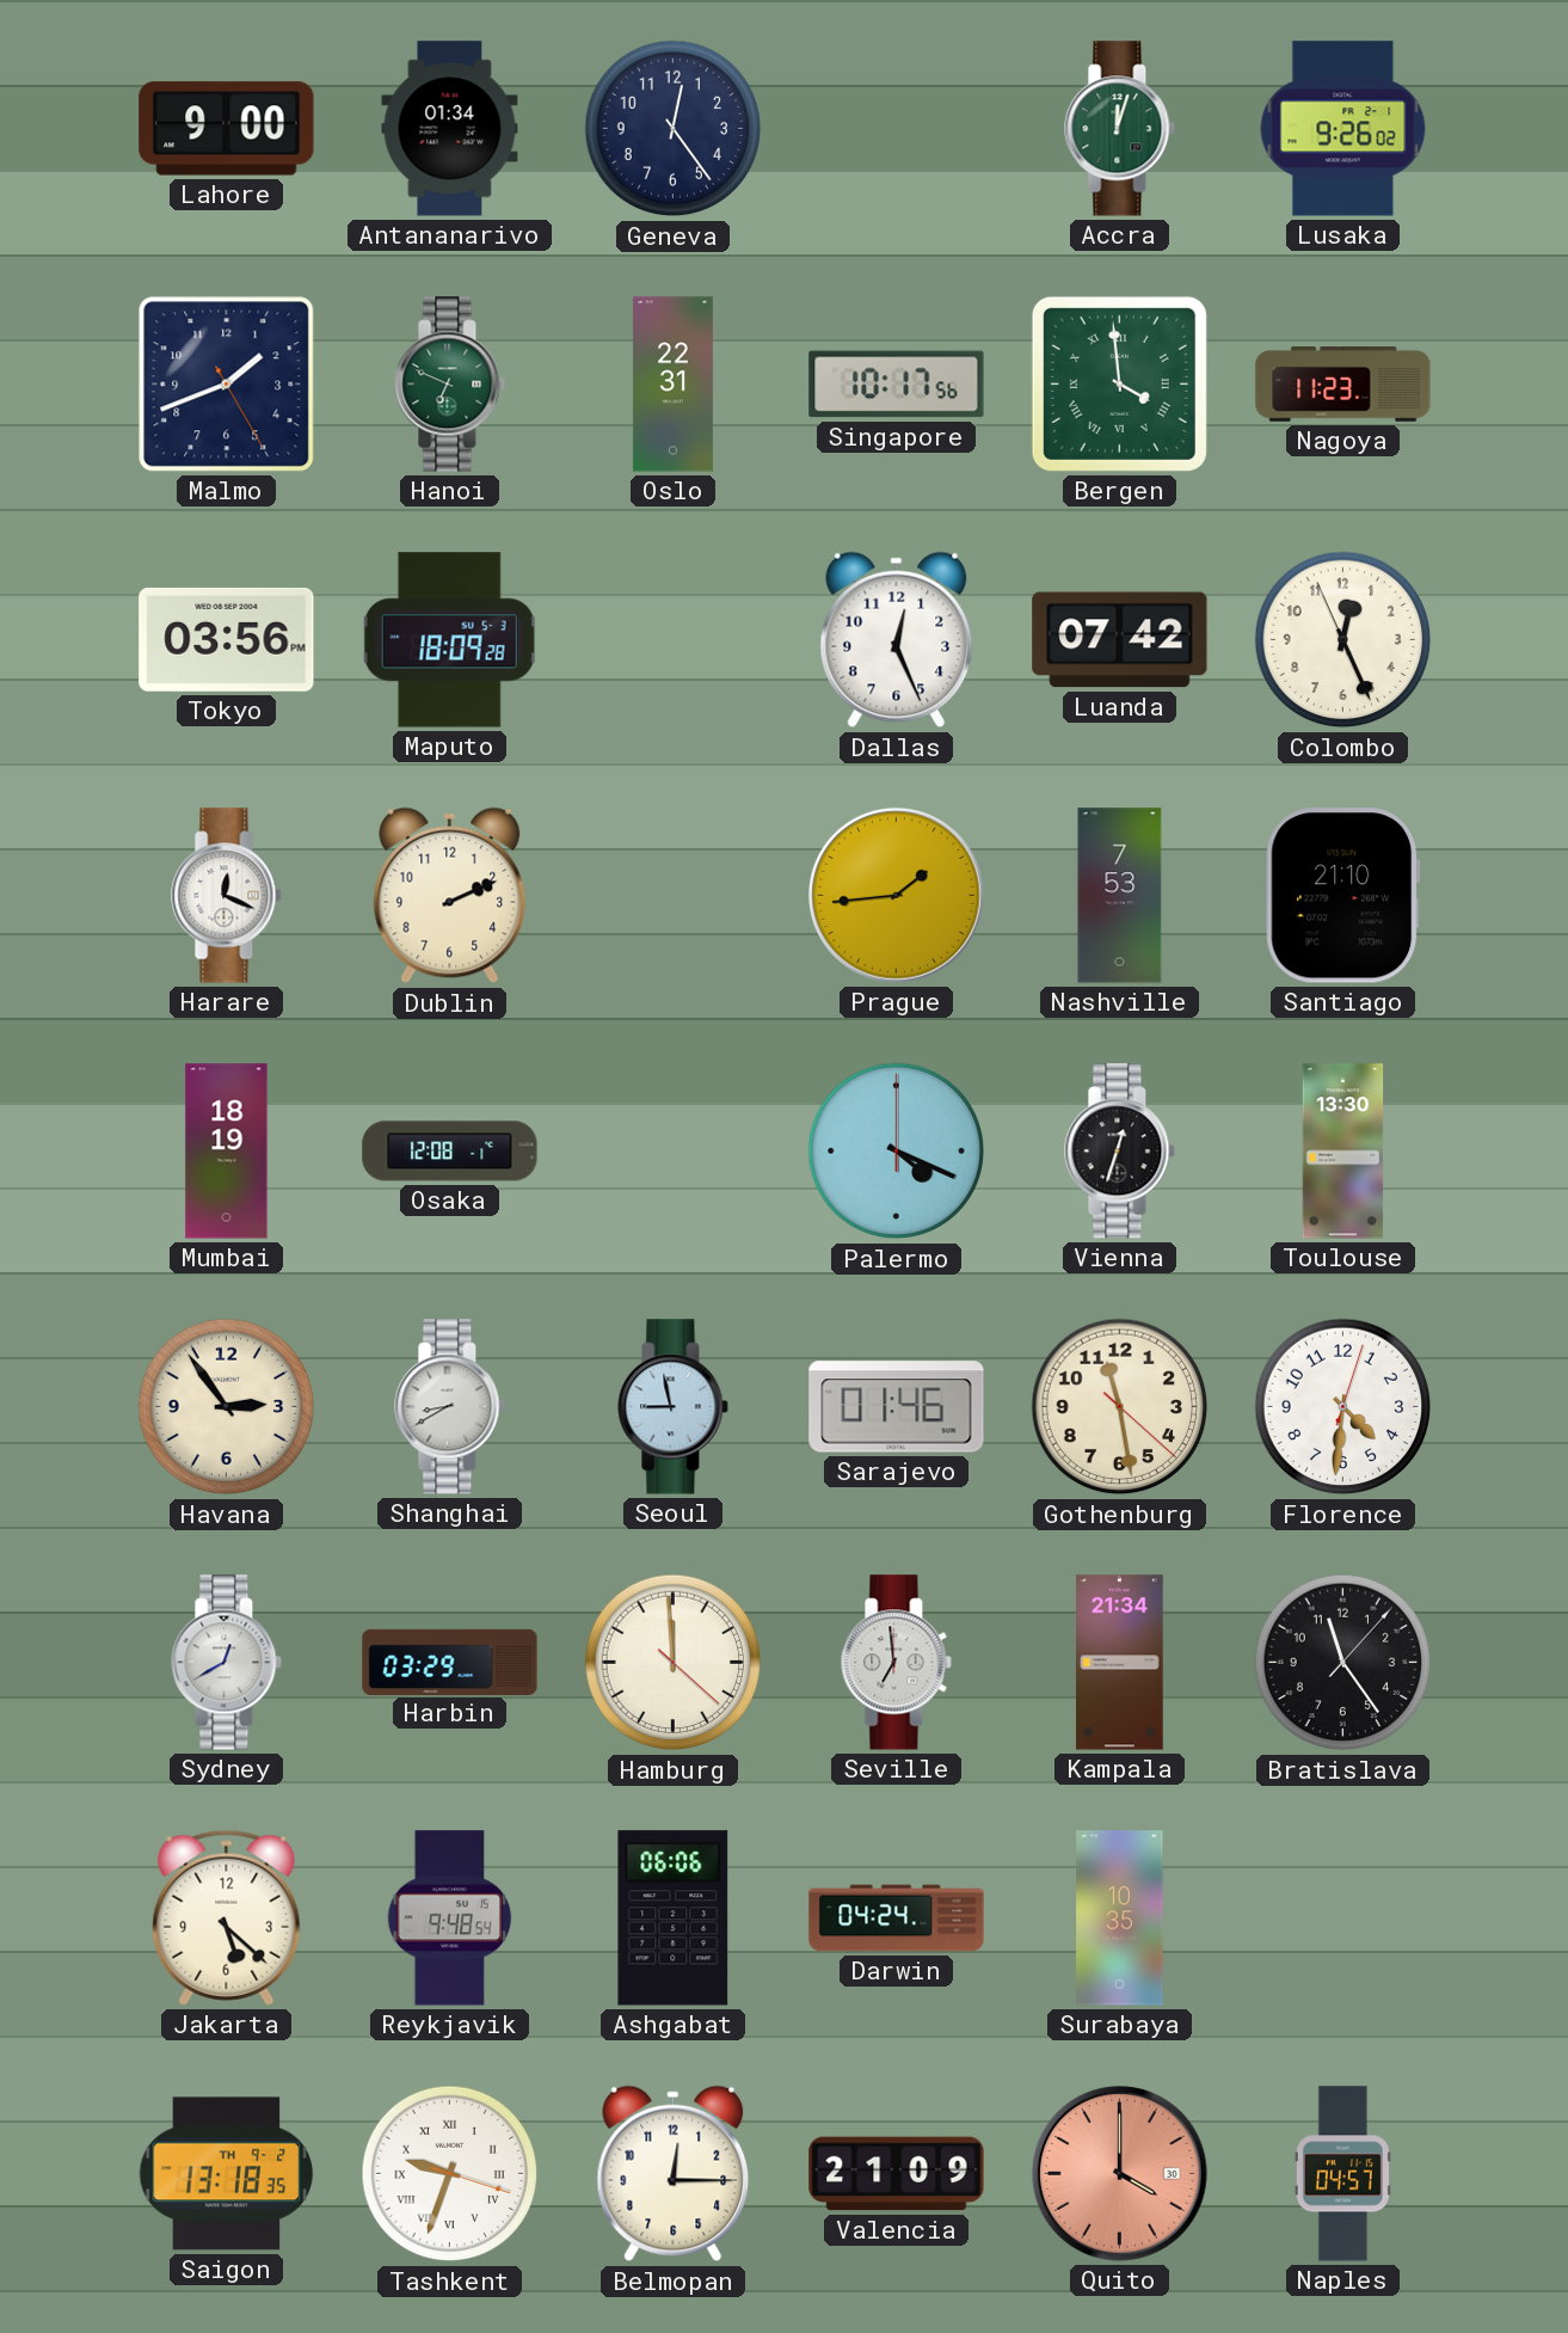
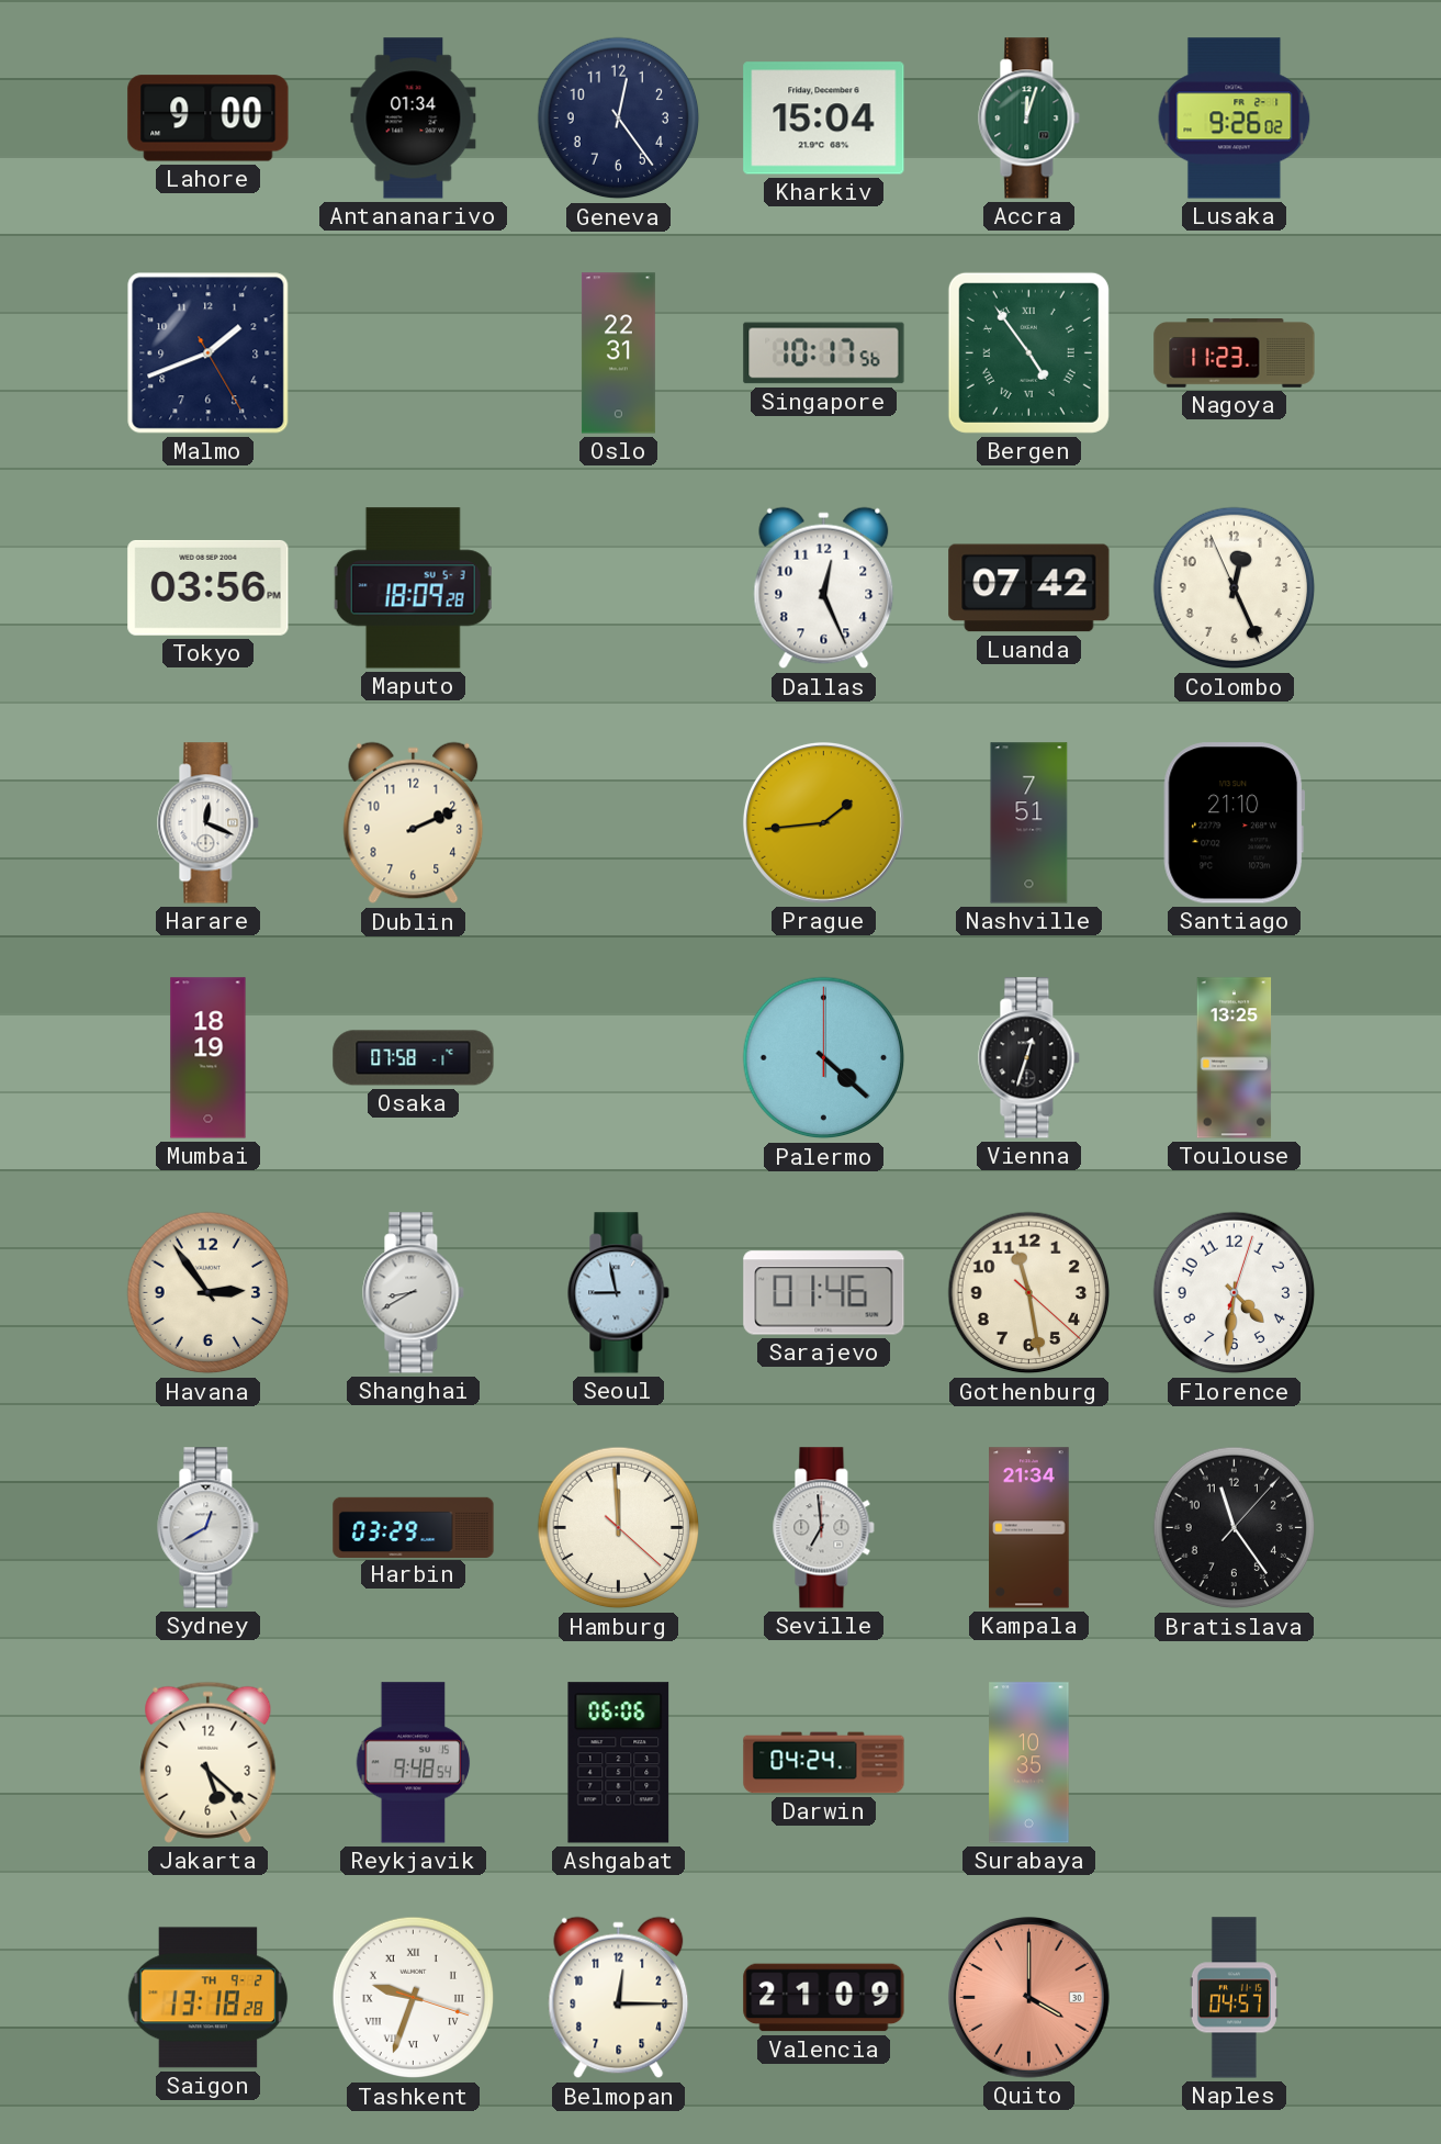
Kharkiv: none -> 15:04
Hanoi: 6:49 -> none
Bergen: 3:59 -> 4:54
Nashville: 7:53 -> 7:51
Osaka: 12:08 -> 07:58
Palermo: 4:19 -> 4:22
Toulouse: 13:30 -> 13:25
Saigon: 13:18:35 -> 13:18:28
